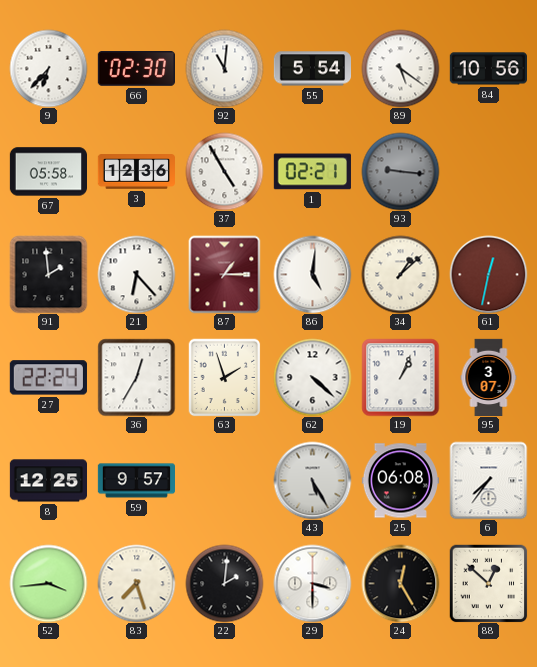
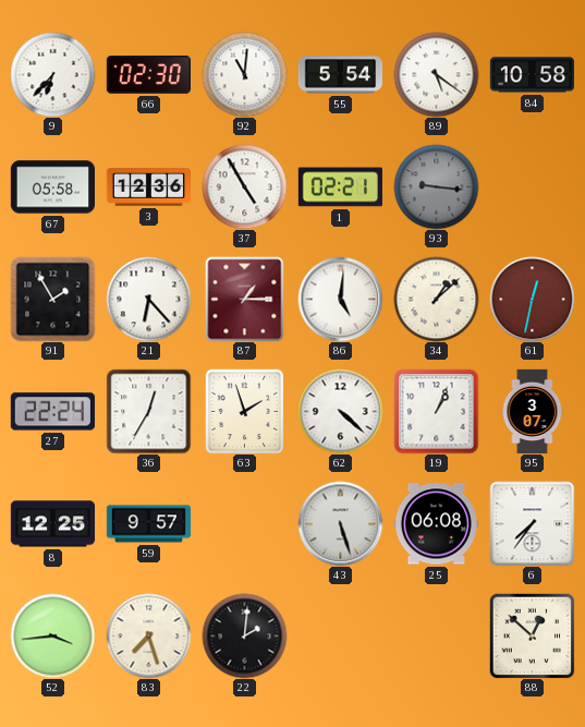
84: 10:56 -> 10:58
91: 1:59 -> 1:55
43: 5:25 -> 5:27
29: 3:30 -> none
24: 12:25 -> none
